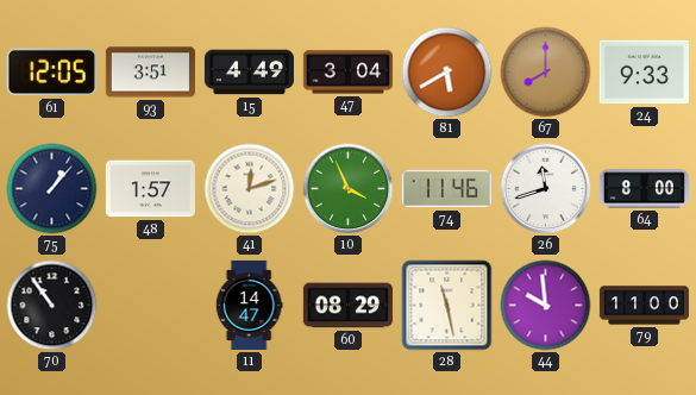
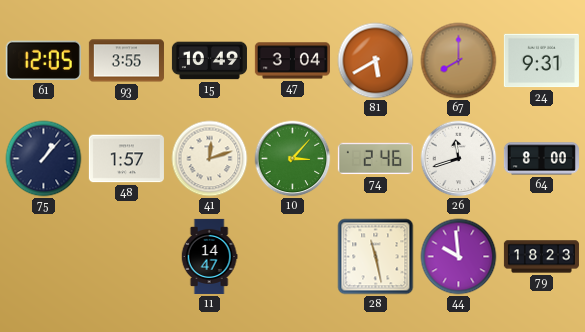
93: 3:51 -> 3:55
15: 4:49 -> 10:49
24: 9:33 -> 9:31
10: 3:56 -> 3:07
74: 11:46 -> 2:46
70: 10:54 -> none
60: 08:29 -> none
79: 11:00 -> 18:23
